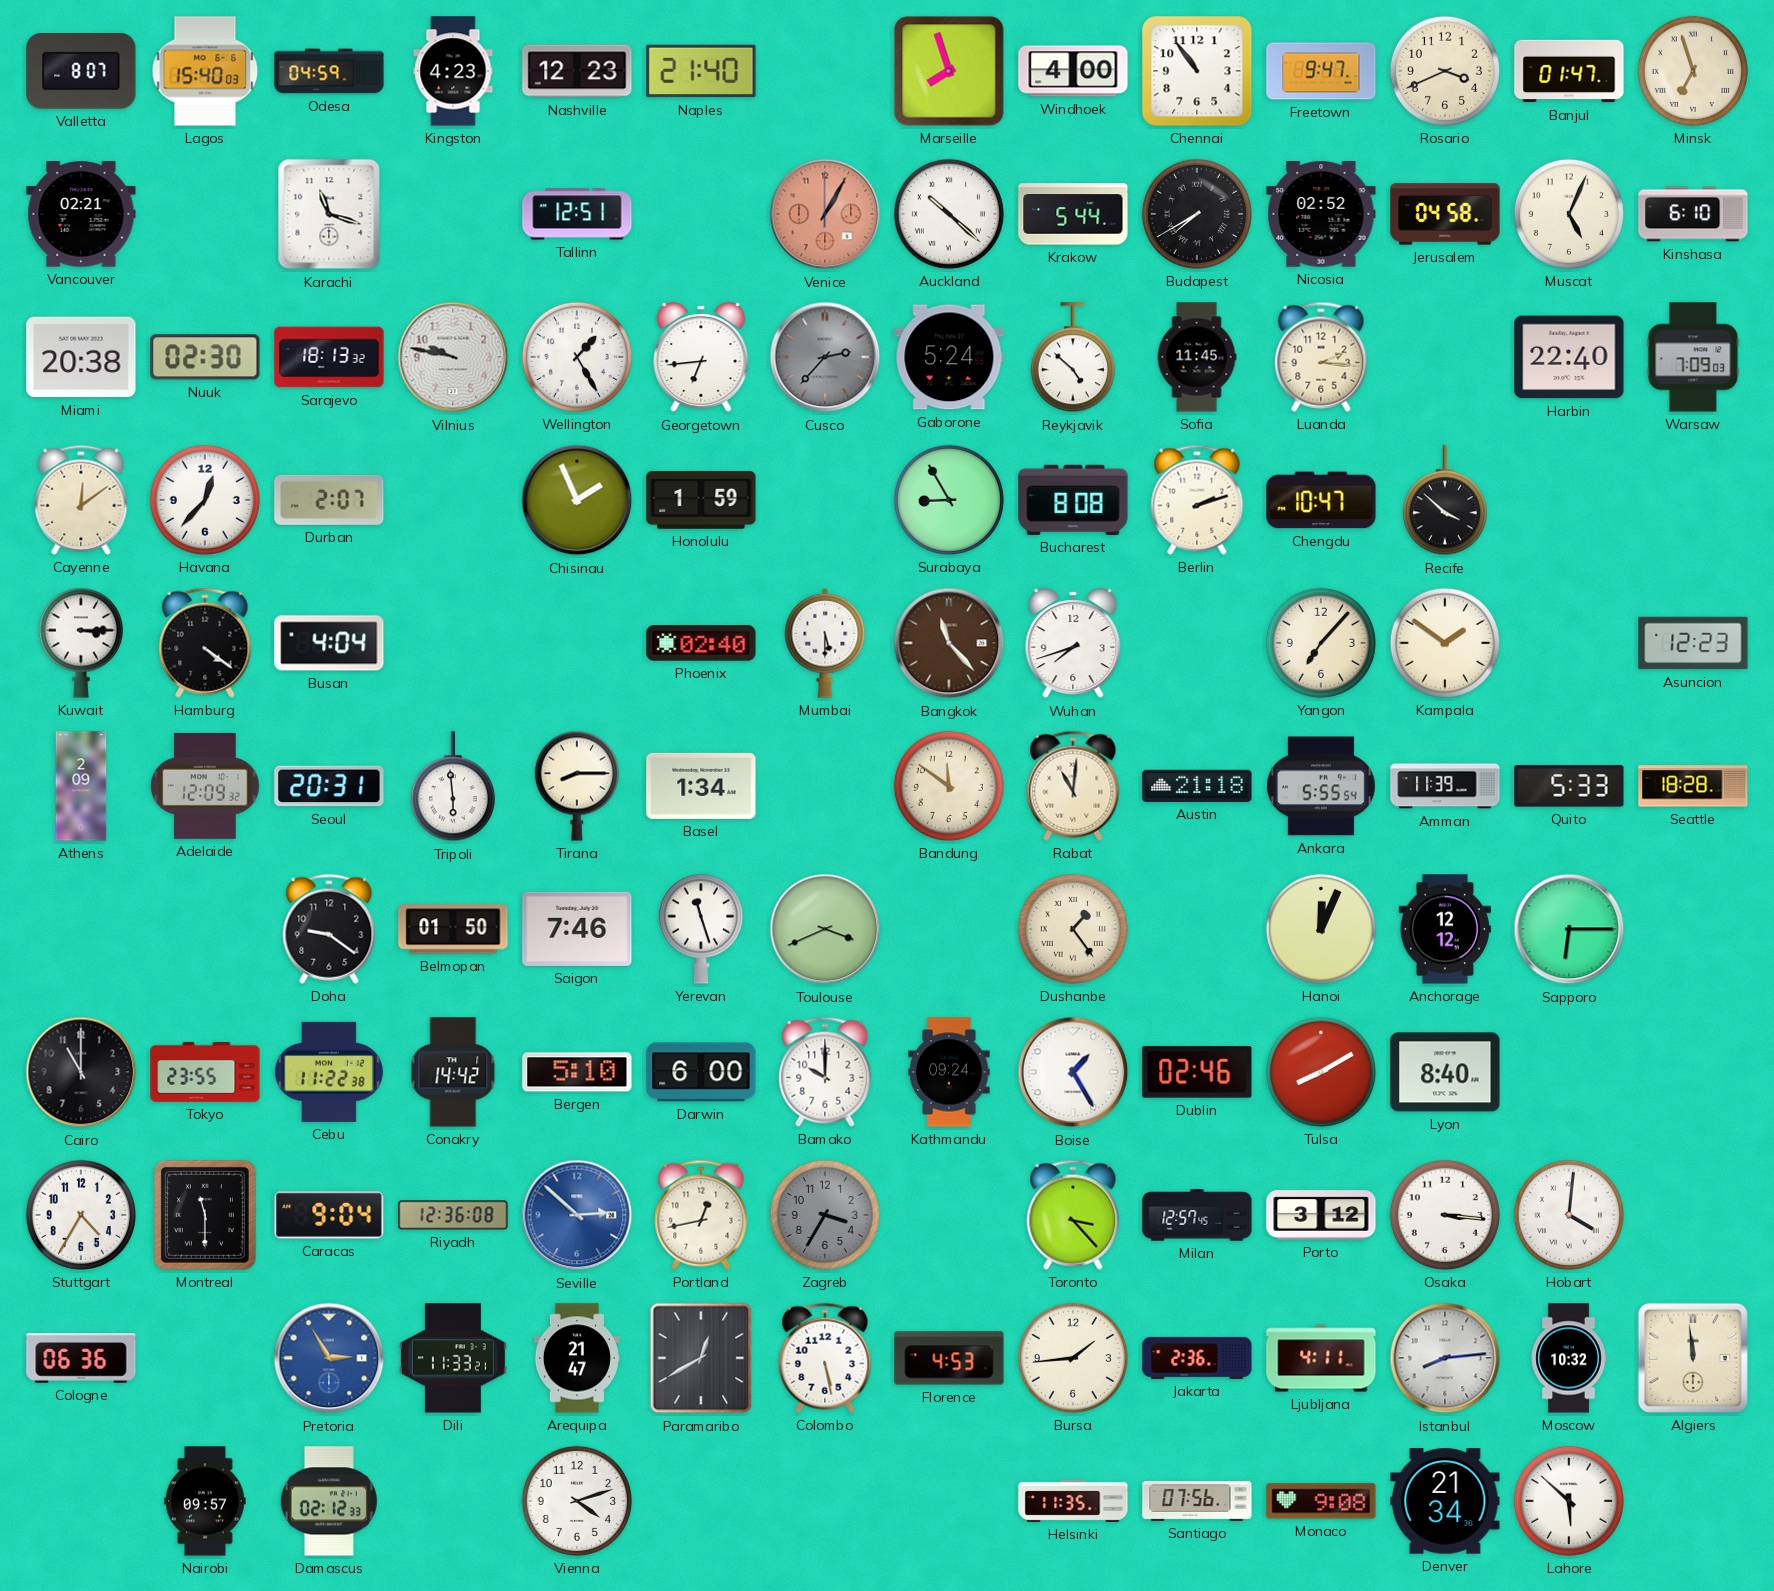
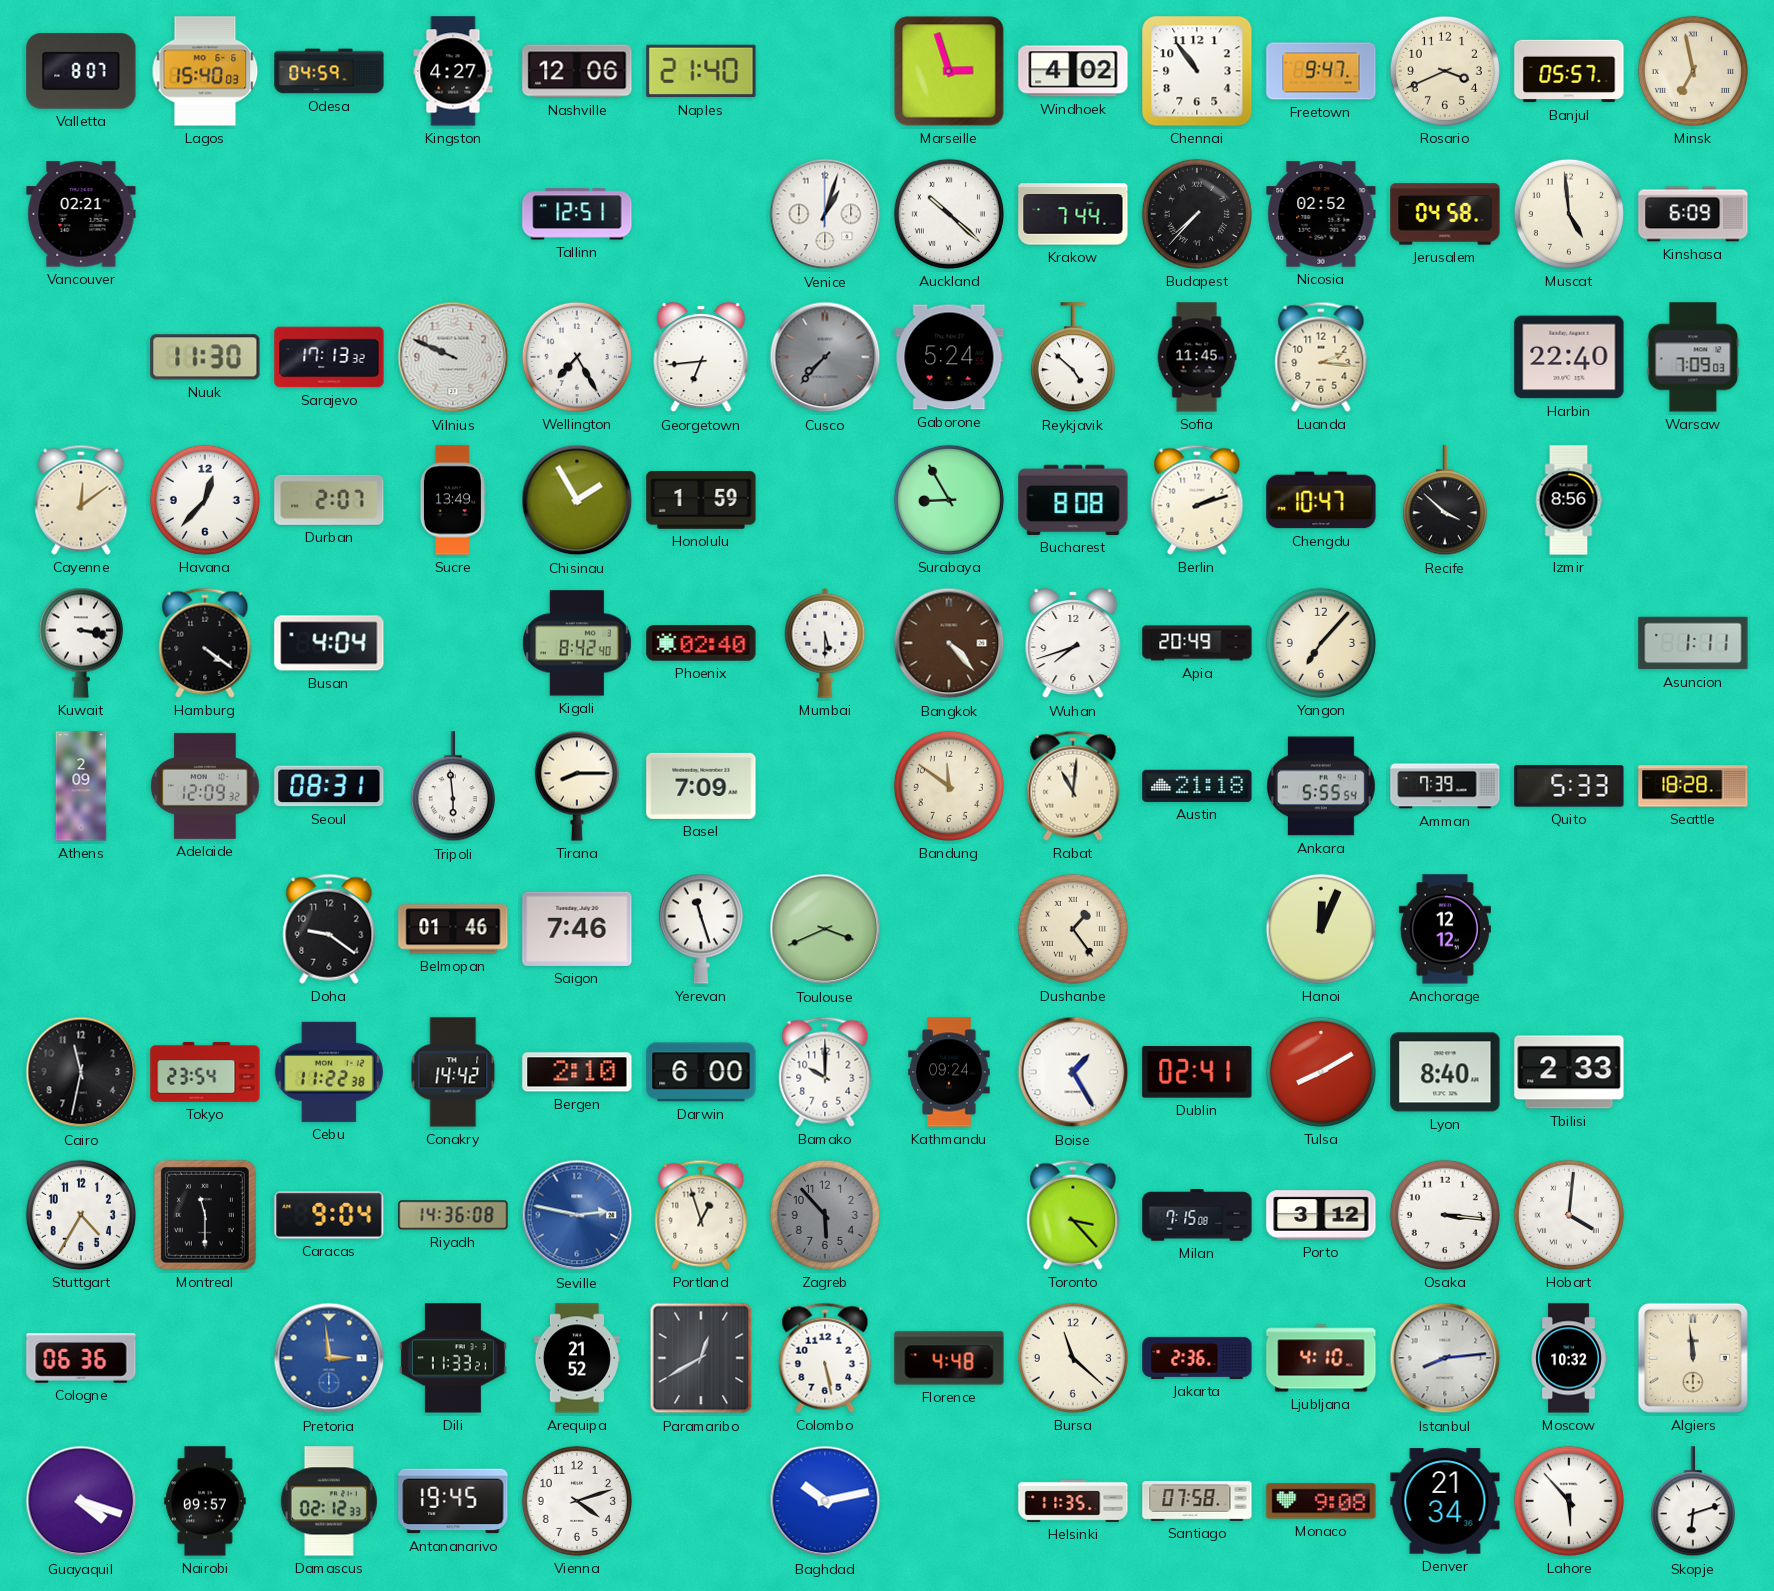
Kingston: 4:23 -> 4:27
Nashville: 12:23 -> 12:06
Marseille: 7:57 -> 2:57
Windhoek: 4:00 -> 4:02
Banjul: 01:47 -> 05:57
Minsk: 6:57 -> 6:58
Karachi: 11:18 -> none
Venice: 1:05 -> 1:03
Venice dial: salmon -> white
Krakow: 5:44 -> 7:44
Budapest: 7:40 -> 7:37
Muscat: 5:04 -> 4:59
Kinshasa: 6:10 -> 6:09
Miami: 20:38 -> none
Nuuk: 02:30 -> 11:30
Sarajevo: 18:13 -> 17:13
Vilnius: 9:47 -> 9:49
Wellington: 1:25 -> 7:25
Cusco: 2:37 -> 7:37
Sucre: none -> 13:49
Chisinau: 1:56 -> 1:55
Izmir: none -> 8:56
Kuwait: 3:15 -> 3:17
Kigali: none -> 8:42
Bangkok: 11:23 -> 4:23
Apia: none -> 20:49
Kampala: 1:51 -> none
Asuncion: 12:23 -> 1:11
Seoul: 20:31 -> 08:31
Basel: 1:34 -> 7:09
Amman: 11:39 -> 7:39
Belmopan: 01:50 -> 01:46
Sapporo: 6:15 -> none
Cairo: 11:00 -> 11:32
Tokyo: 23:55 -> 23:54
Bergen: 5:10 -> 2:10
Dublin: 02:46 -> 02:41
Tbilisi: none -> 2:33
Riyadh: 12:36 -> 14:36
Seville: 2:52 -> 2:47
Portland: 12:43 -> 12:57
Zagreb: 3:35 -> 5:53
Milan: 12:57 -> 7:15
Pretoria: 2:55 -> 2:59
Arequipa: 21:47 -> 21:52
Florence: 4:53 -> 4:48
Bursa: 1:44 -> 11:22
Ljubljana: 4:11 -> 4:10
Guayaquil: none -> 4:18
Antananarivo: none -> 19:45
Baghdad: none -> 10:13
Santiago: 07:56 -> 07:58
Lahore: 5:52 -> 5:53
Skopje: none -> 6:12
